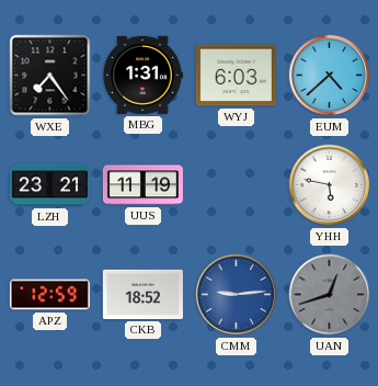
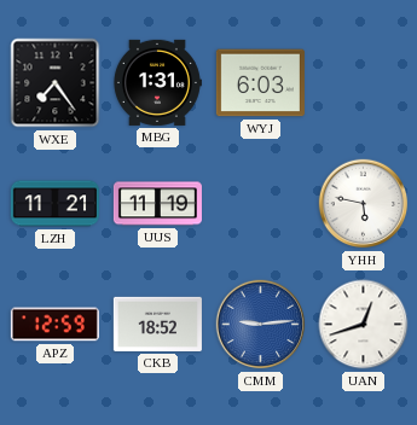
EUM: 4:38 -> none
LZH: 23:21 -> 11:21
UAN dial: grey -> white
